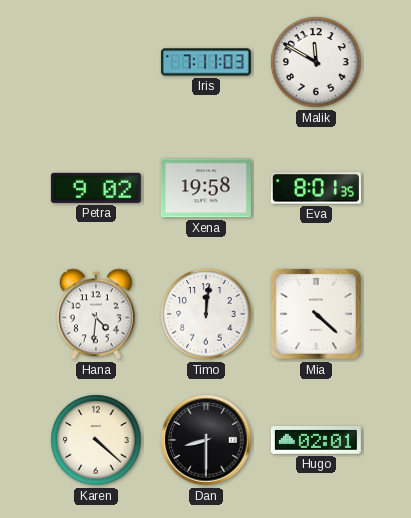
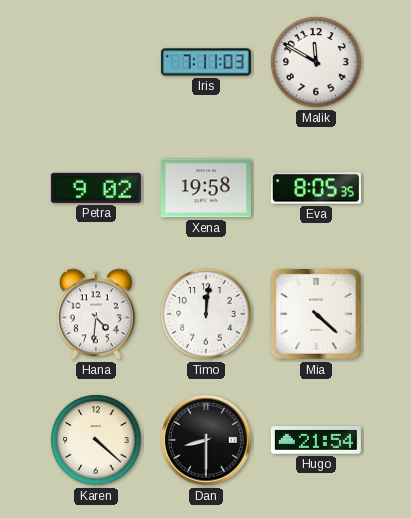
Eva: 8:01 -> 8:05
Hugo: 02:01 -> 21:54
